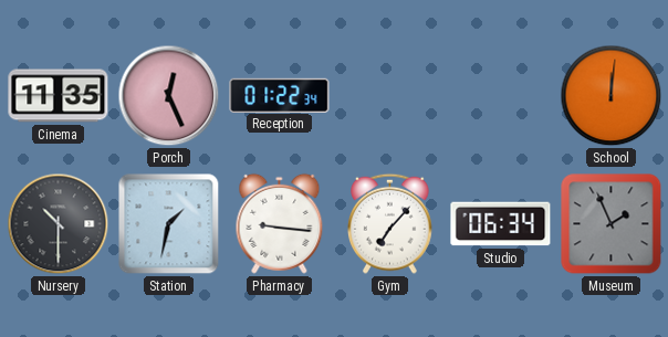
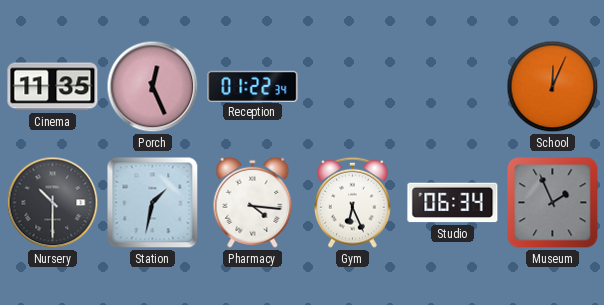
School: 12:01 -> 12:04
Pharmacy: 9:16 -> 4:16
Gym: 7:07 -> 6:26
